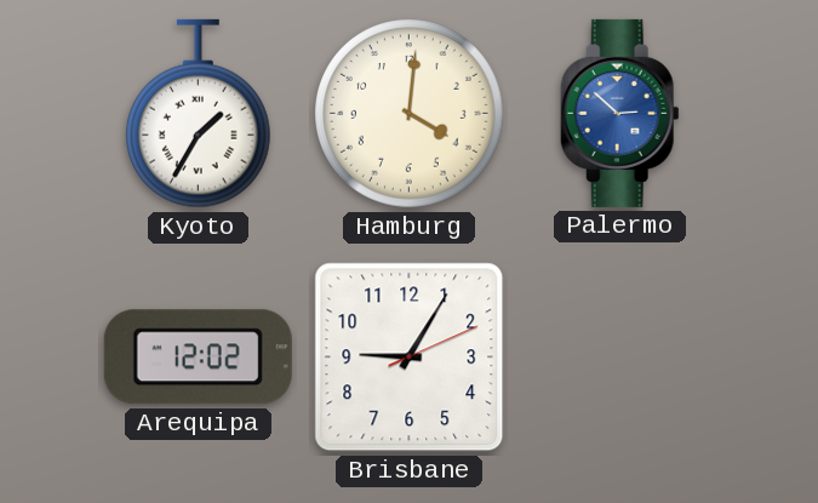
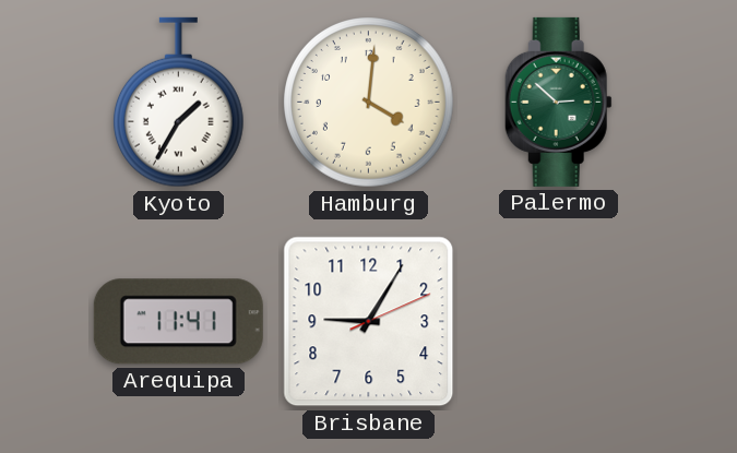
Palermo dial: blue -> green
Arequipa: 12:02 -> 11:41
